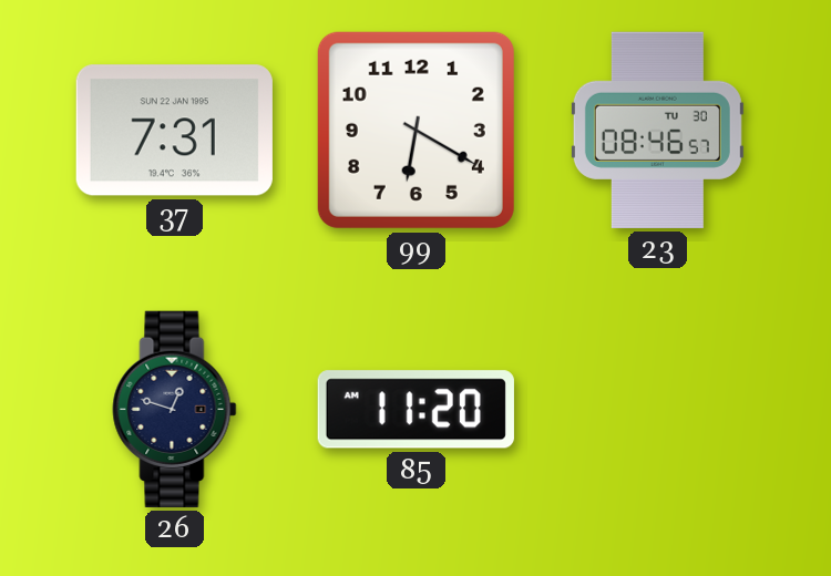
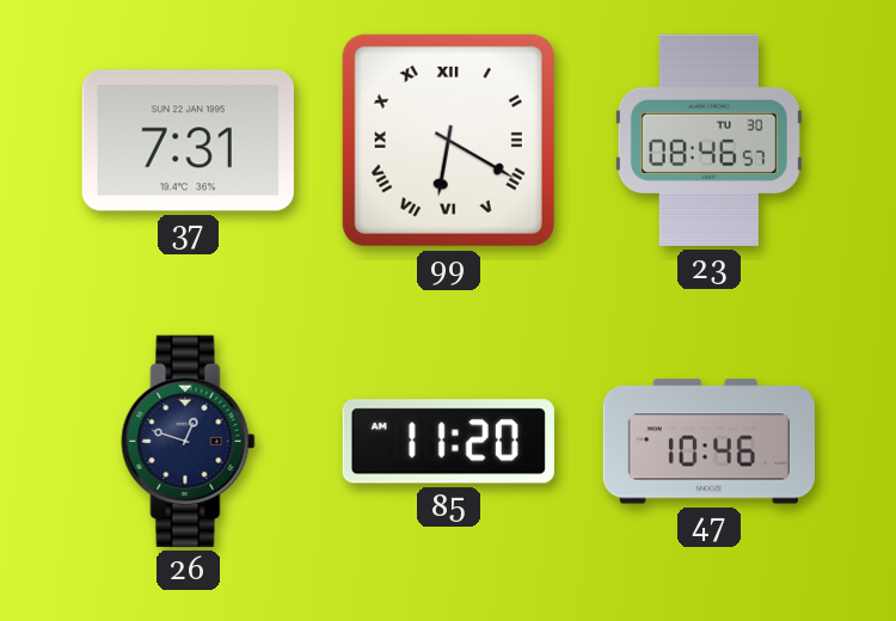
99 numerals: Arabic -> Roman
47: none -> 10:46
